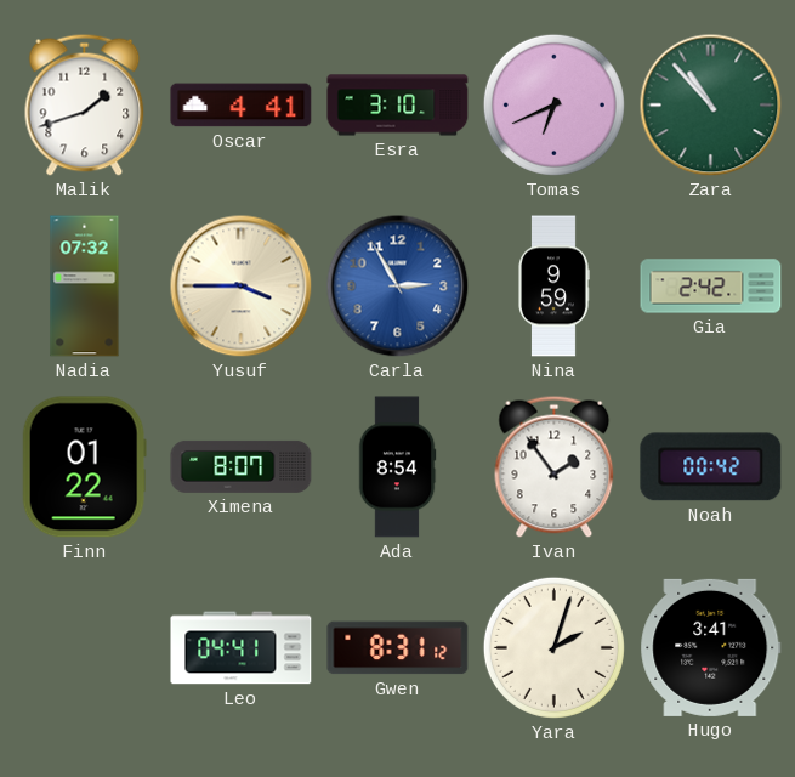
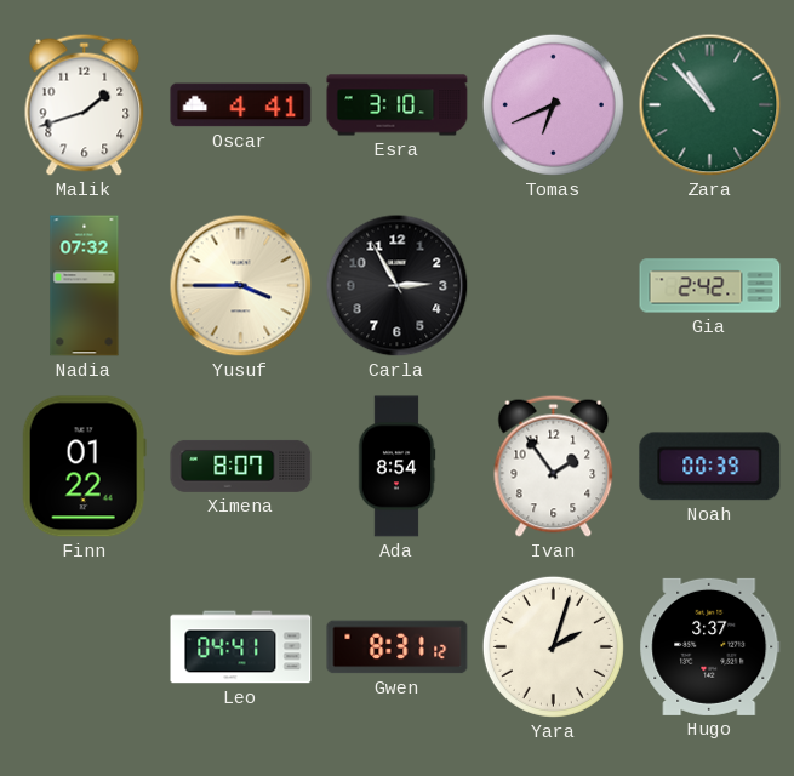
Carla dial: blue -> black
Nina: 9:59 -> none
Noah: 00:42 -> 00:39
Hugo: 3:41 -> 3:37
